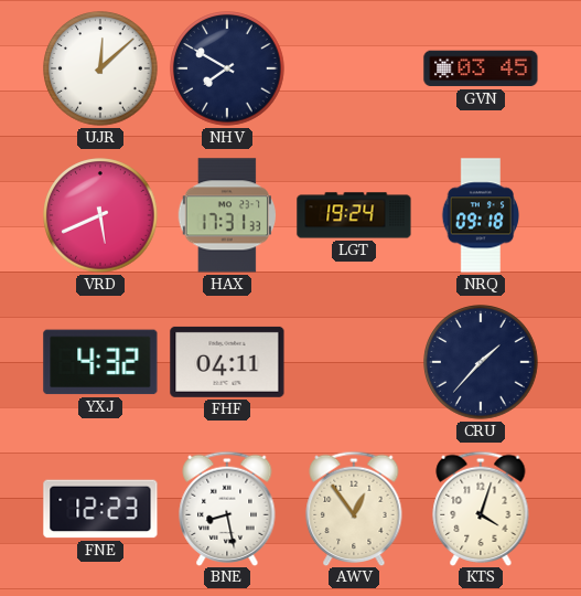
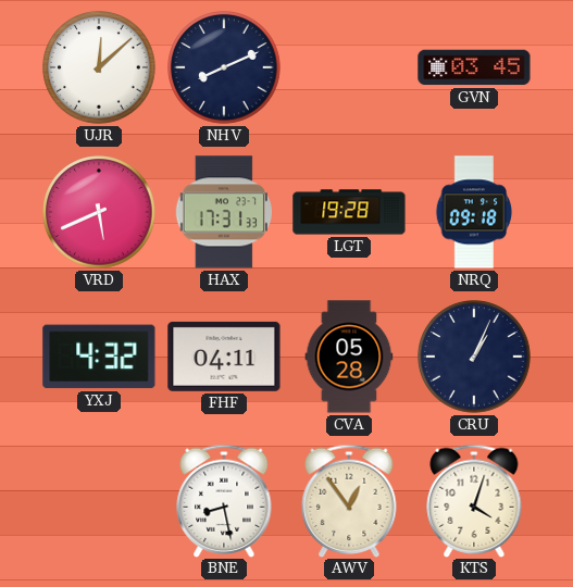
NHV: 7:50 -> 8:11
LGT: 19:24 -> 19:28
CVA: none -> 05:28
CRU: 1:37 -> 1:04
FNE: 12:23 -> none
